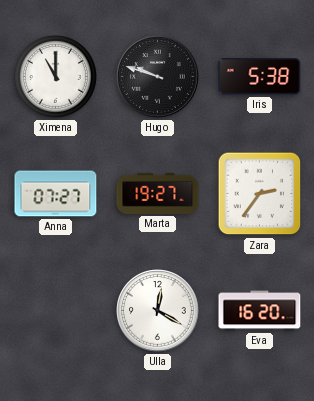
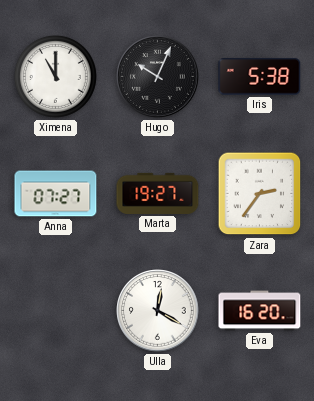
Hugo: 9:48 -> 10:04
